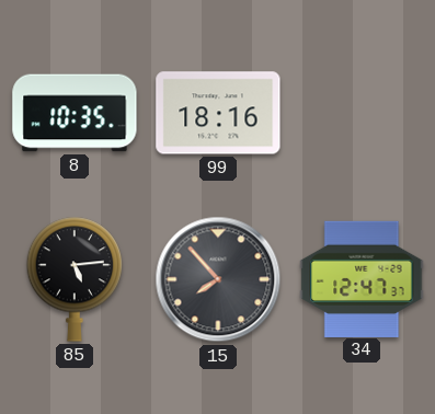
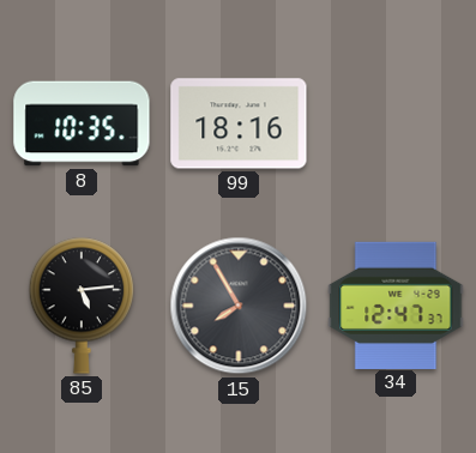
15: 7:53 -> 7:55
